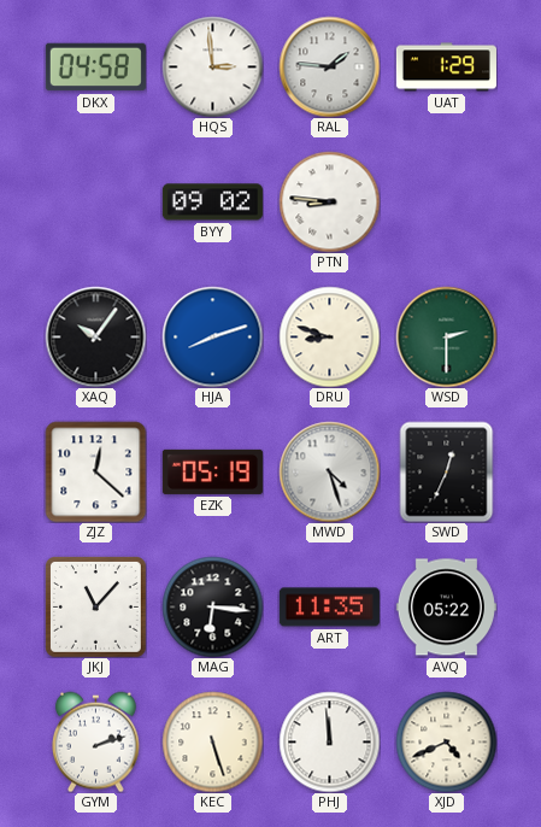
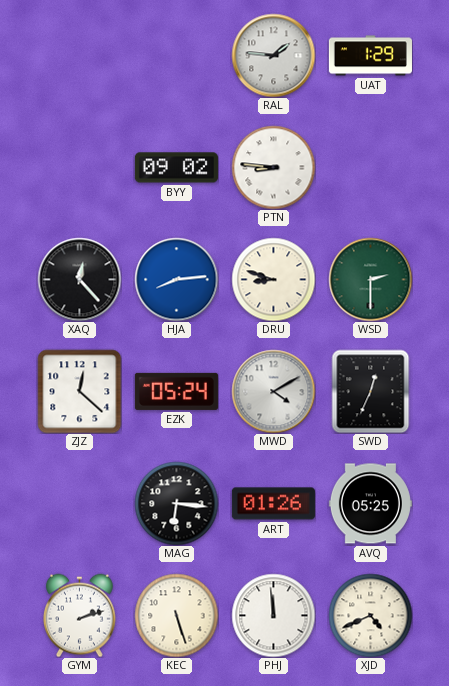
DKX: 04:58 -> none
HQS: 2:59 -> none
XAQ: 10:06 -> 12:23
HJA: 8:12 -> 8:14
EZK: 05:19 -> 05:24
MWD: 4:27 -> 4:10
JKJ: 11:07 -> none
ART: 11:35 -> 01:26
AVQ: 05:22 -> 05:25
